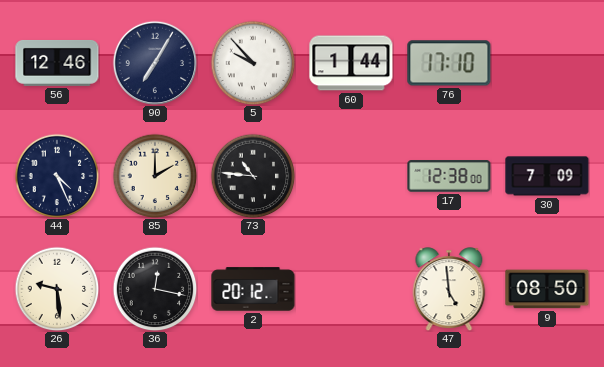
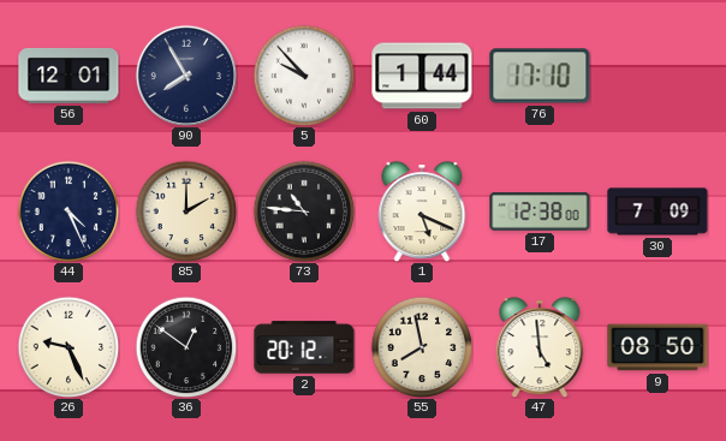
56: 12:46 -> 12:01
90: 7:05 -> 7:55
1: none -> 5:19
26: 9:29 -> 9:26
36: 12:17 -> 12:51
55: none -> 7:58
